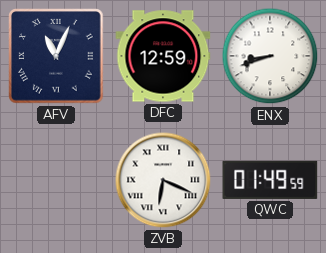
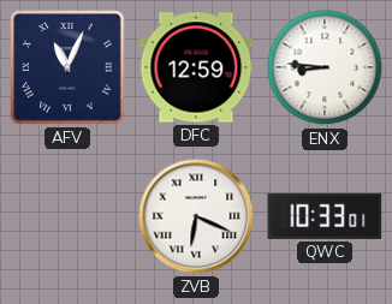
ENX: 8:42 -> 8:46
QWC: 01:49 -> 10:33
